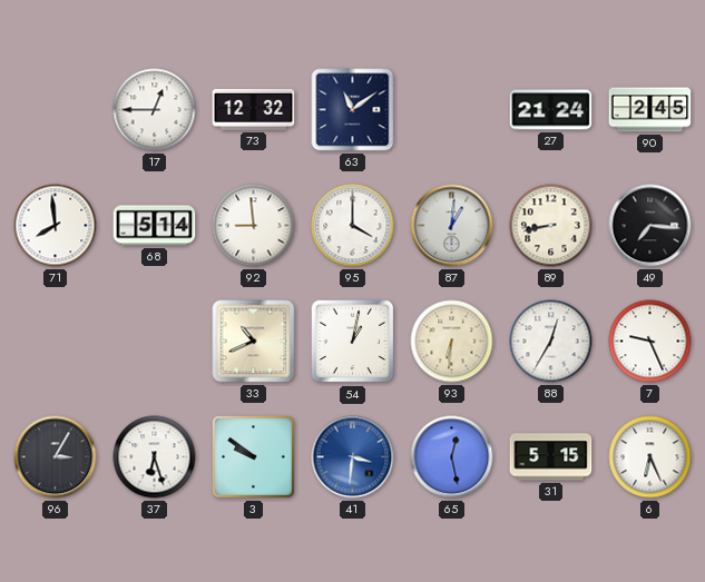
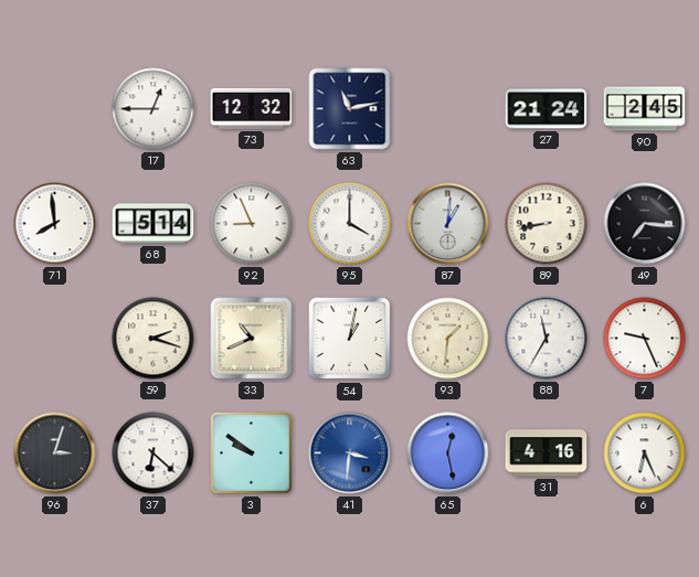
63: 11:09 -> 11:13
92: 8:59 -> 8:56
59: none -> 2:18
93: 6:31 -> 1:31
88: 12:35 -> 11:35
96: 3:05 -> 3:03
37: 6:27 -> 6:22
31: 5:15 -> 4:16
